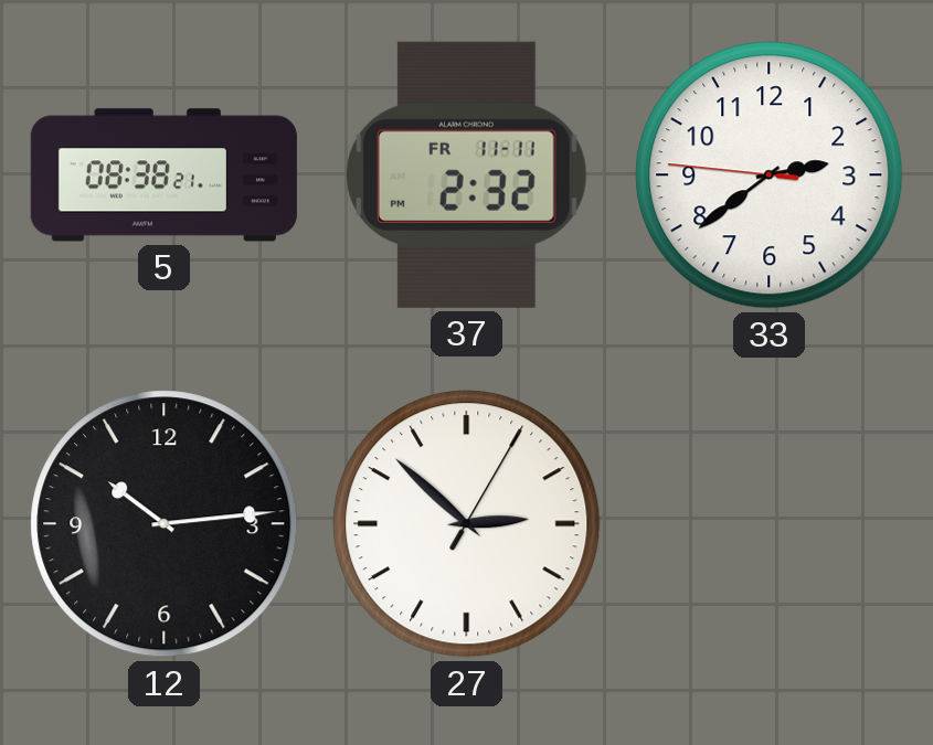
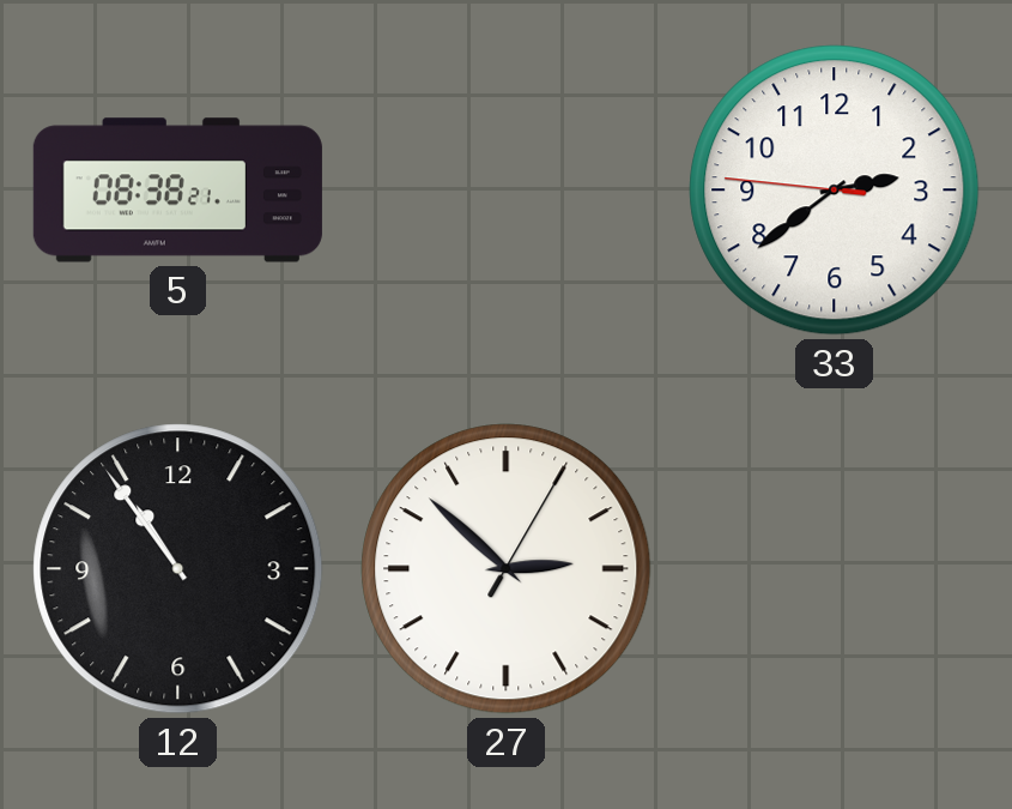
37: 2:32 -> none
12: 10:14 -> 10:54
